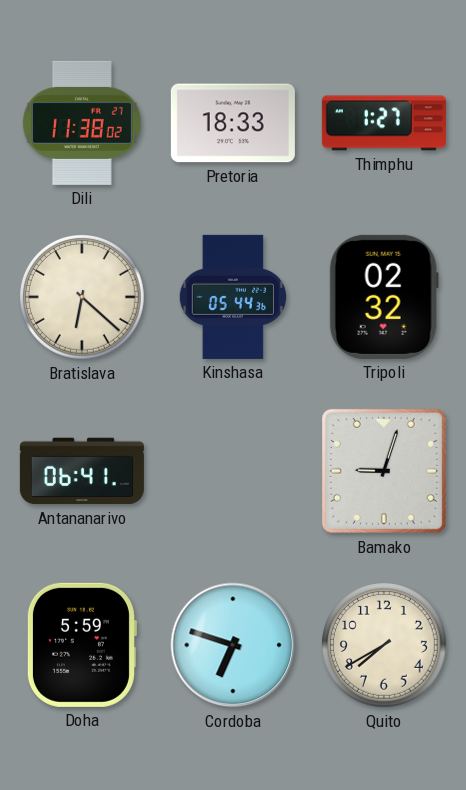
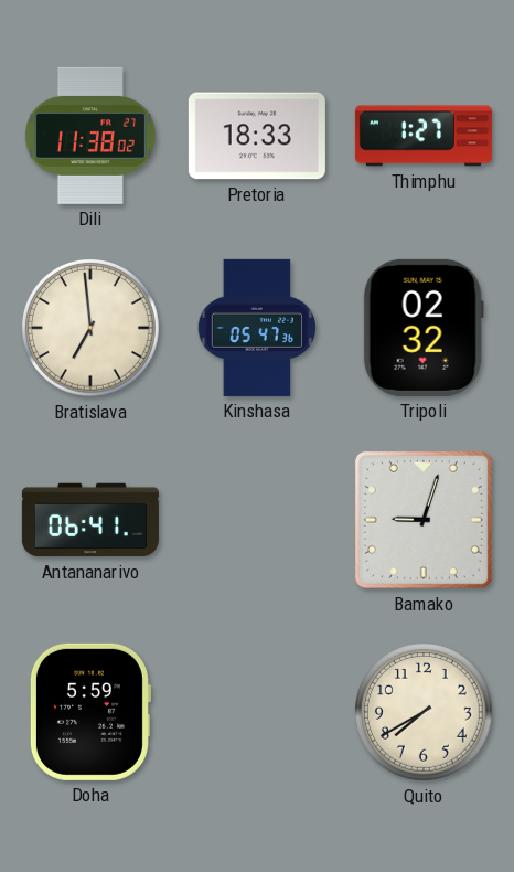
Bratislava: 6:22 -> 6:59
Kinshasa: 05:44 -> 05:47
Cordoba: 6:48 -> none
